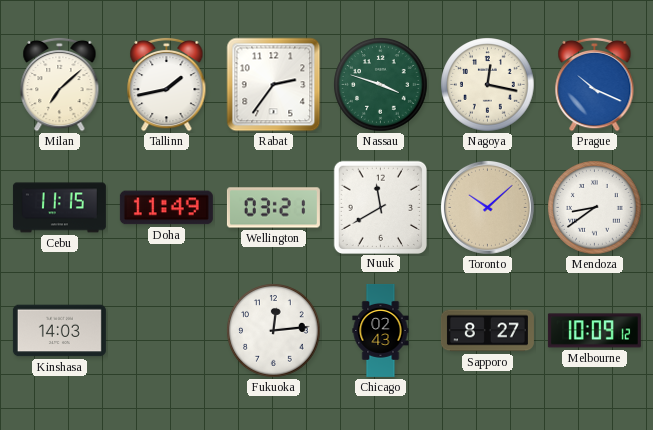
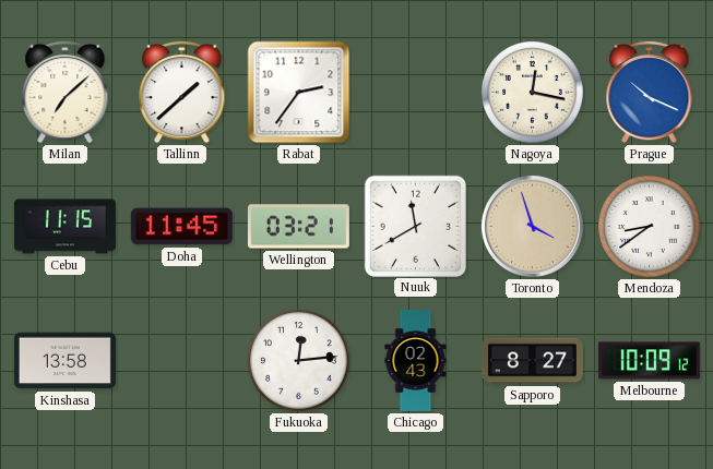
Tallinn: 1:43 -> 1:38
Nassau: 3:48 -> none
Doha: 11:49 -> 11:45
Toronto: 10:08 -> 3:57
Kinshasa: 14:03 -> 13:58
